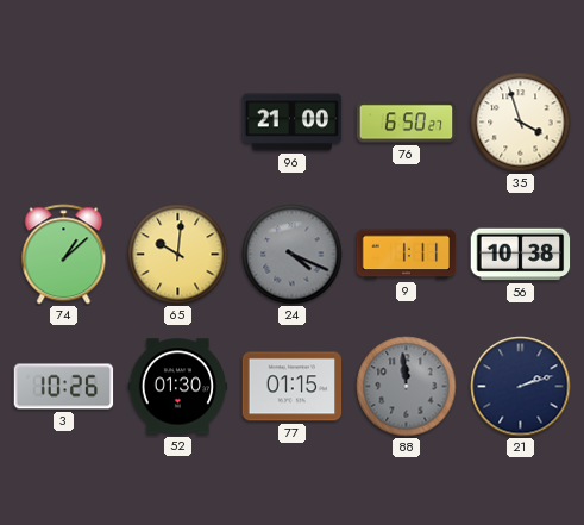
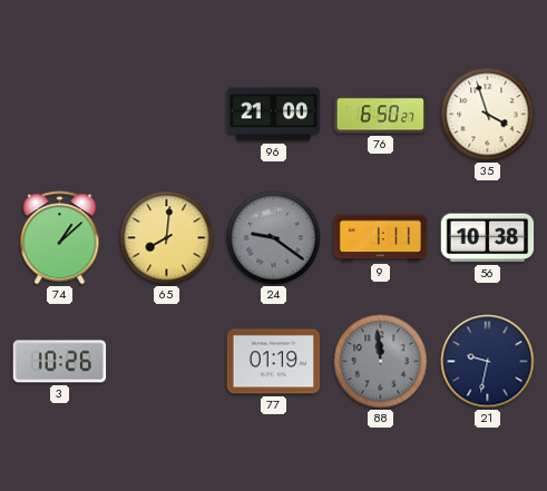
65: 10:01 -> 8:01
24: 4:19 -> 9:21
52: 01:30 -> none
77: 01:15 -> 01:19
21: 2:12 -> 9:32
